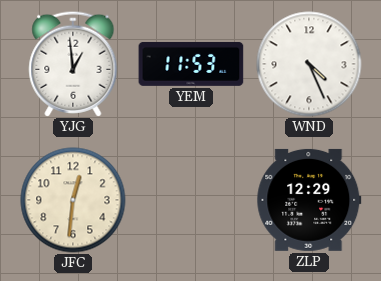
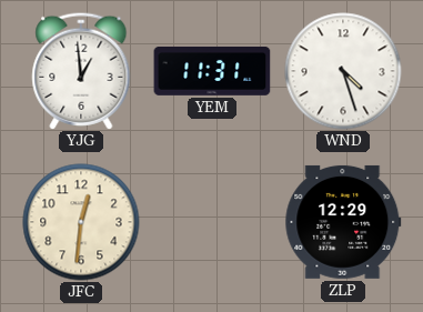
YEM: 11:53 -> 11:31
WND: 4:26 -> 4:27
